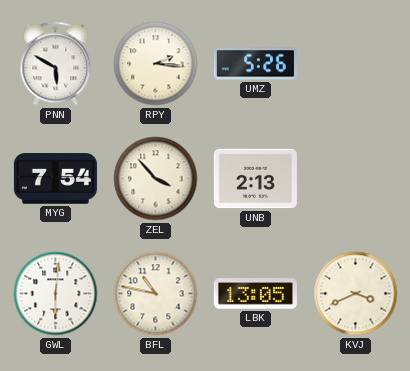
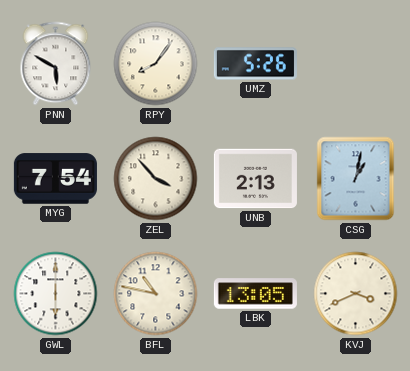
RPY: 2:16 -> 8:06
CSG: none -> 1:02
GWL: 6:01 -> 6:00
